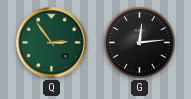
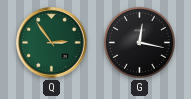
G: 12:14 -> 12:17
